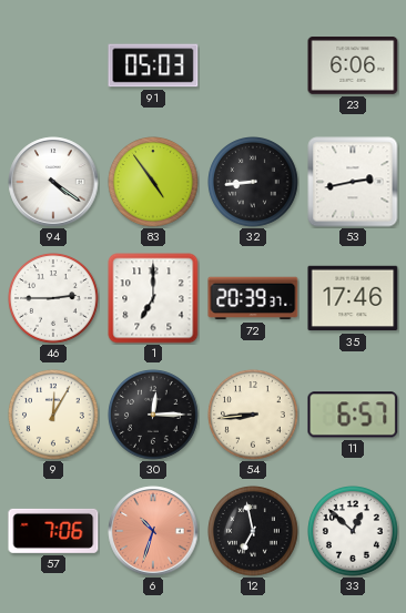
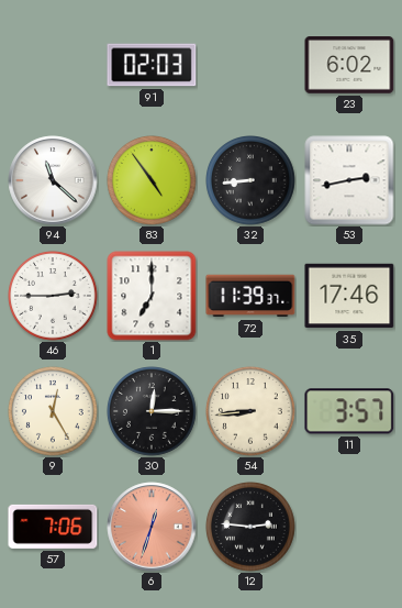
91: 05:03 -> 02:03
23: 6:06 -> 6:02
94: 4:21 -> 11:22
72: 20:39 -> 11:39
9: 12:05 -> 12:25
11: 6:57 -> 3:57
6: 10:33 -> 12:33
12: 6:58 -> 2:46
33: 12:52 -> none
